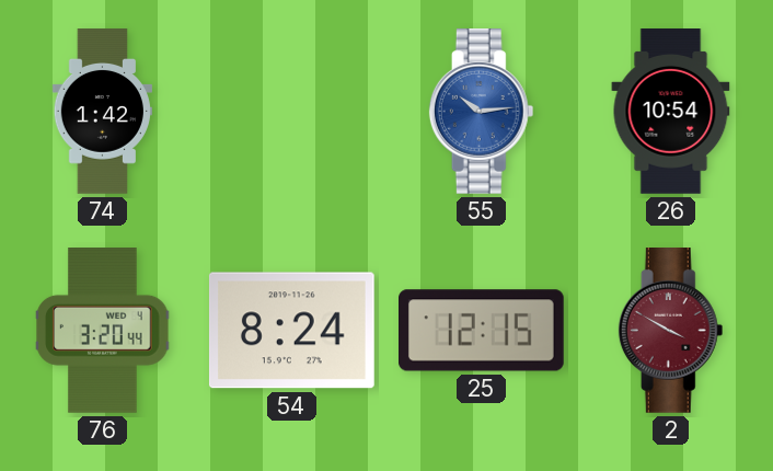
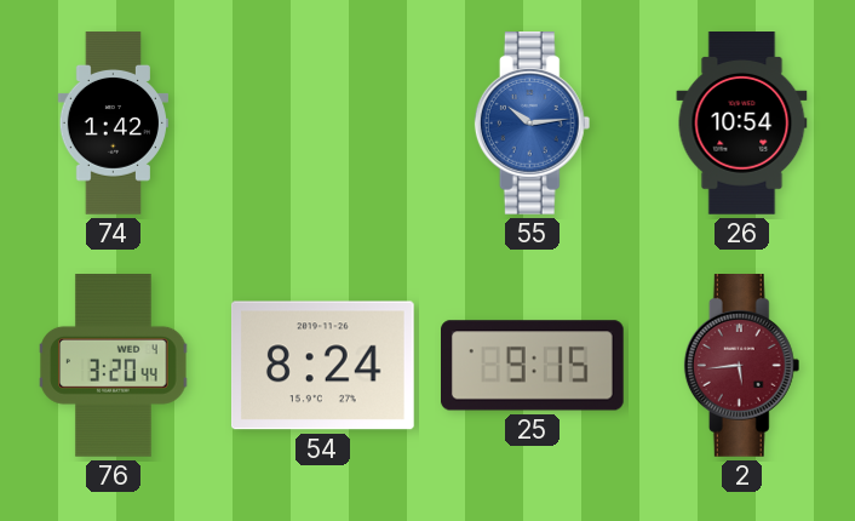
25: 12:15 -> 9:15
2: 3:50 -> 5:44
